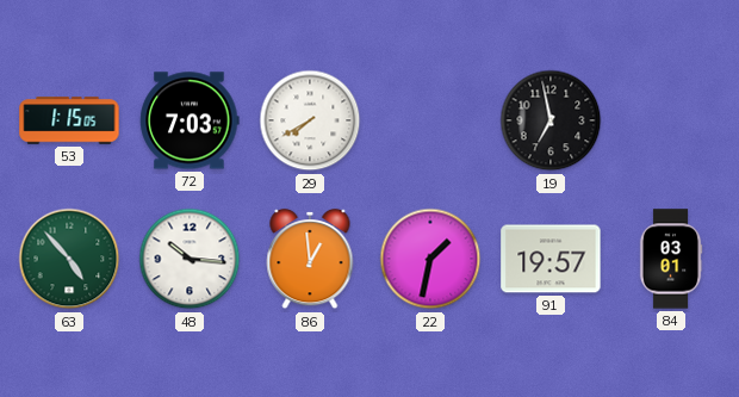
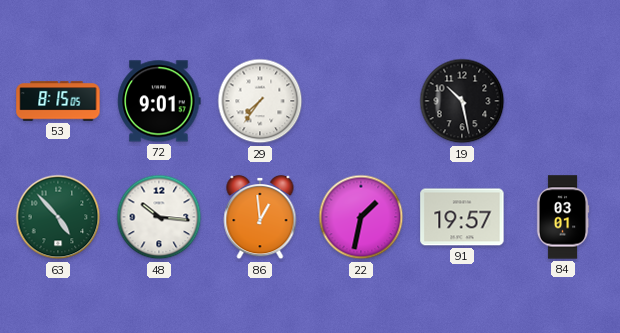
53: 1:15 -> 8:15
72: 7:03 -> 9:01
29: 7:40 -> 7:36
19: 6:58 -> 10:28
